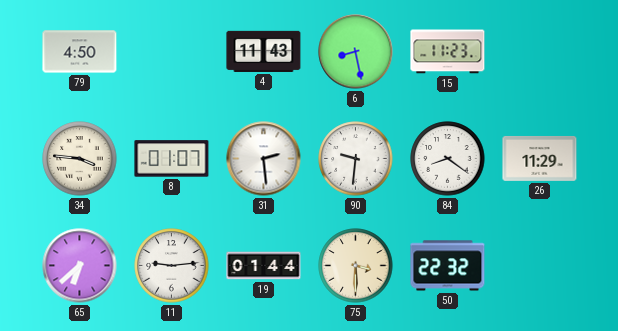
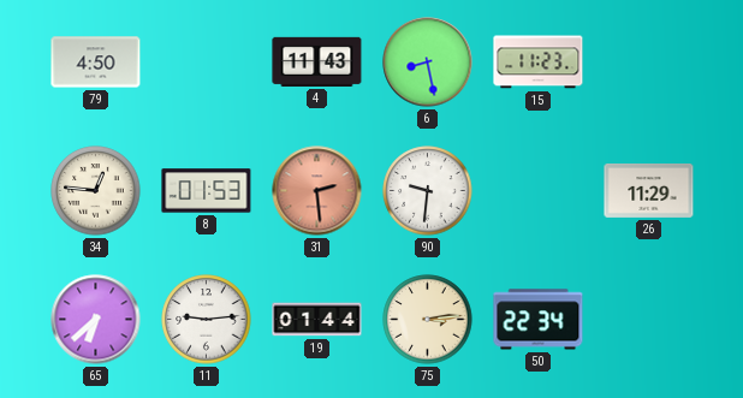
34: 3:46 -> 12:46
8: 01:07 -> 01:53
31 dial: white -> salmon
84: 8:21 -> none
75: 3:30 -> 3:14
50: 22:32 -> 22:34
